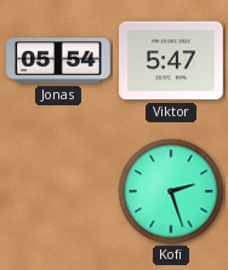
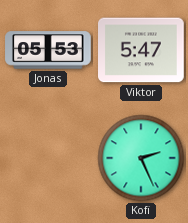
Jonas: 05:54 -> 05:53
Kofi: 2:27 -> 2:26
